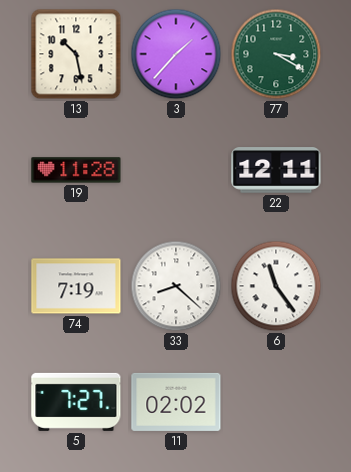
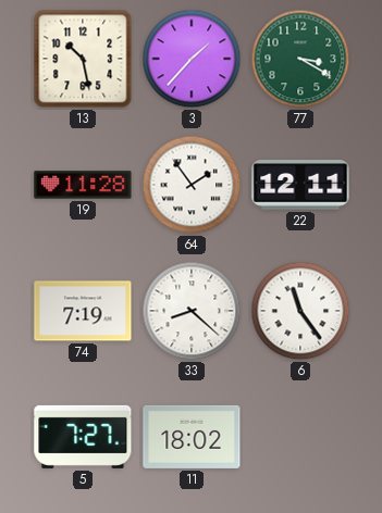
64: none -> 1:54
11: 02:02 -> 18:02
